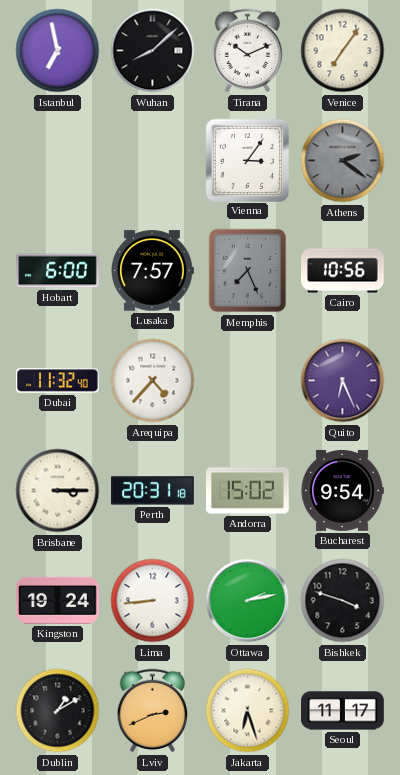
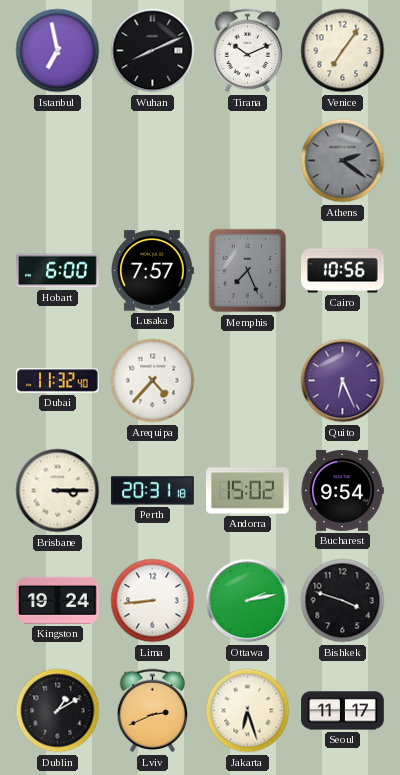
Wuhan: 8:08 -> 8:11
Vienna: 3:06 -> none
